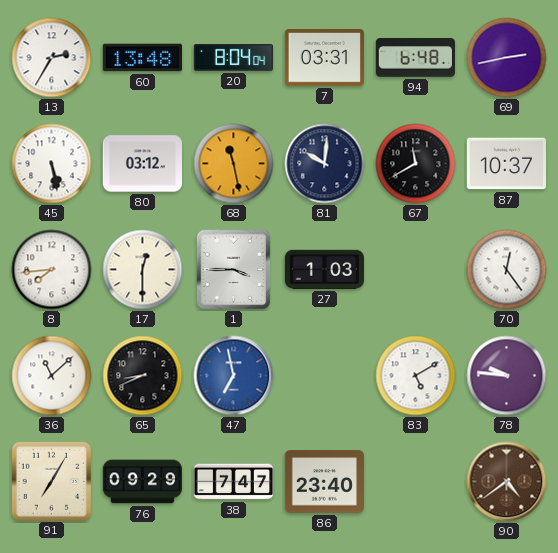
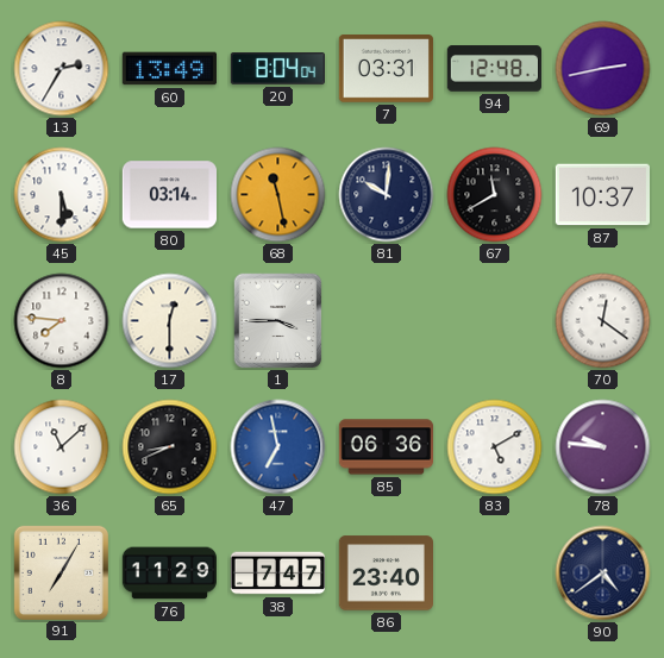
60: 13:48 -> 13:49
94: 6:48 -> 12:48
45: 5:28 -> 5:30
80: 03:12 -> 03:14
8: 7:44 -> 7:46
27: 1:03 -> none
70: 12:24 -> 12:21
85: none -> 06:36
76: 09:29 -> 11:29
90 dial: brown -> navy
